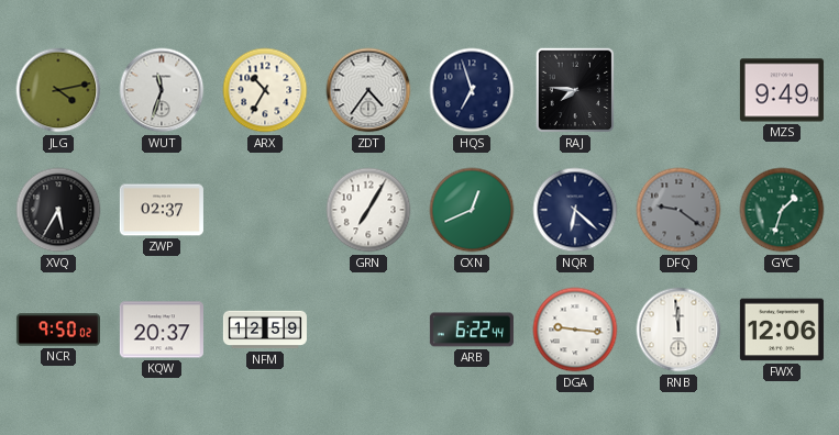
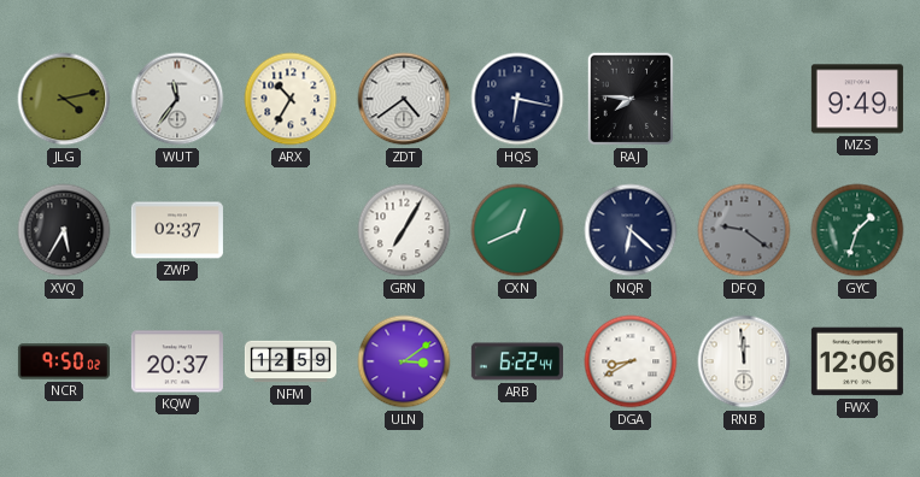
WUT: 11:33 -> 11:36
ZDT: 4:36 -> 4:39
HQS: 6:57 -> 6:17
ULN: none -> 3:09
DGA: 9:16 -> 8:40
